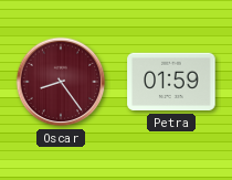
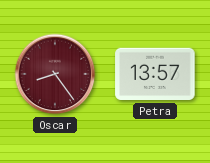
Petra: 01:59 -> 13:57
